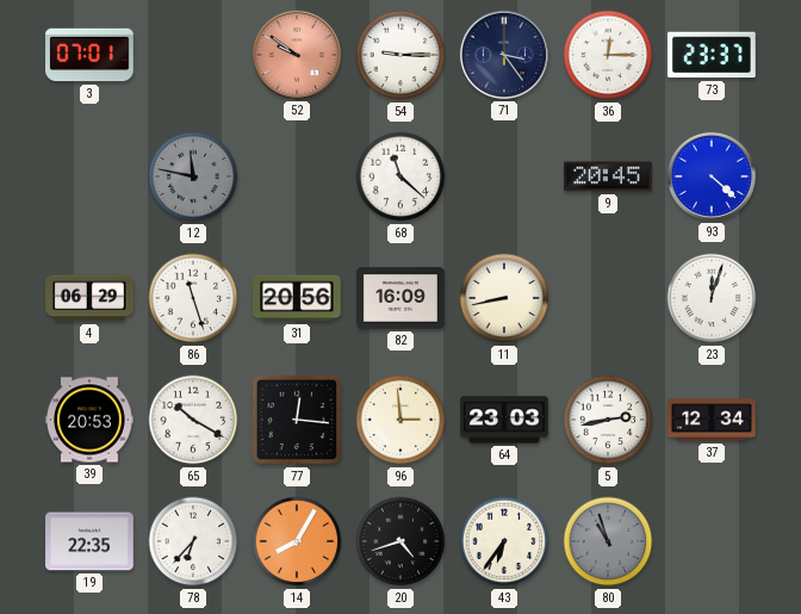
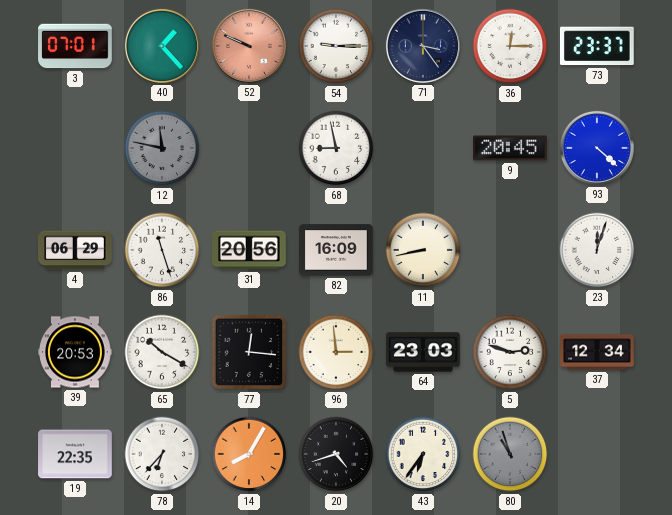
40: none -> 1:23
52: 9:51 -> 9:49
68: 11:22 -> 8:58
5: 2:43 -> 2:48
